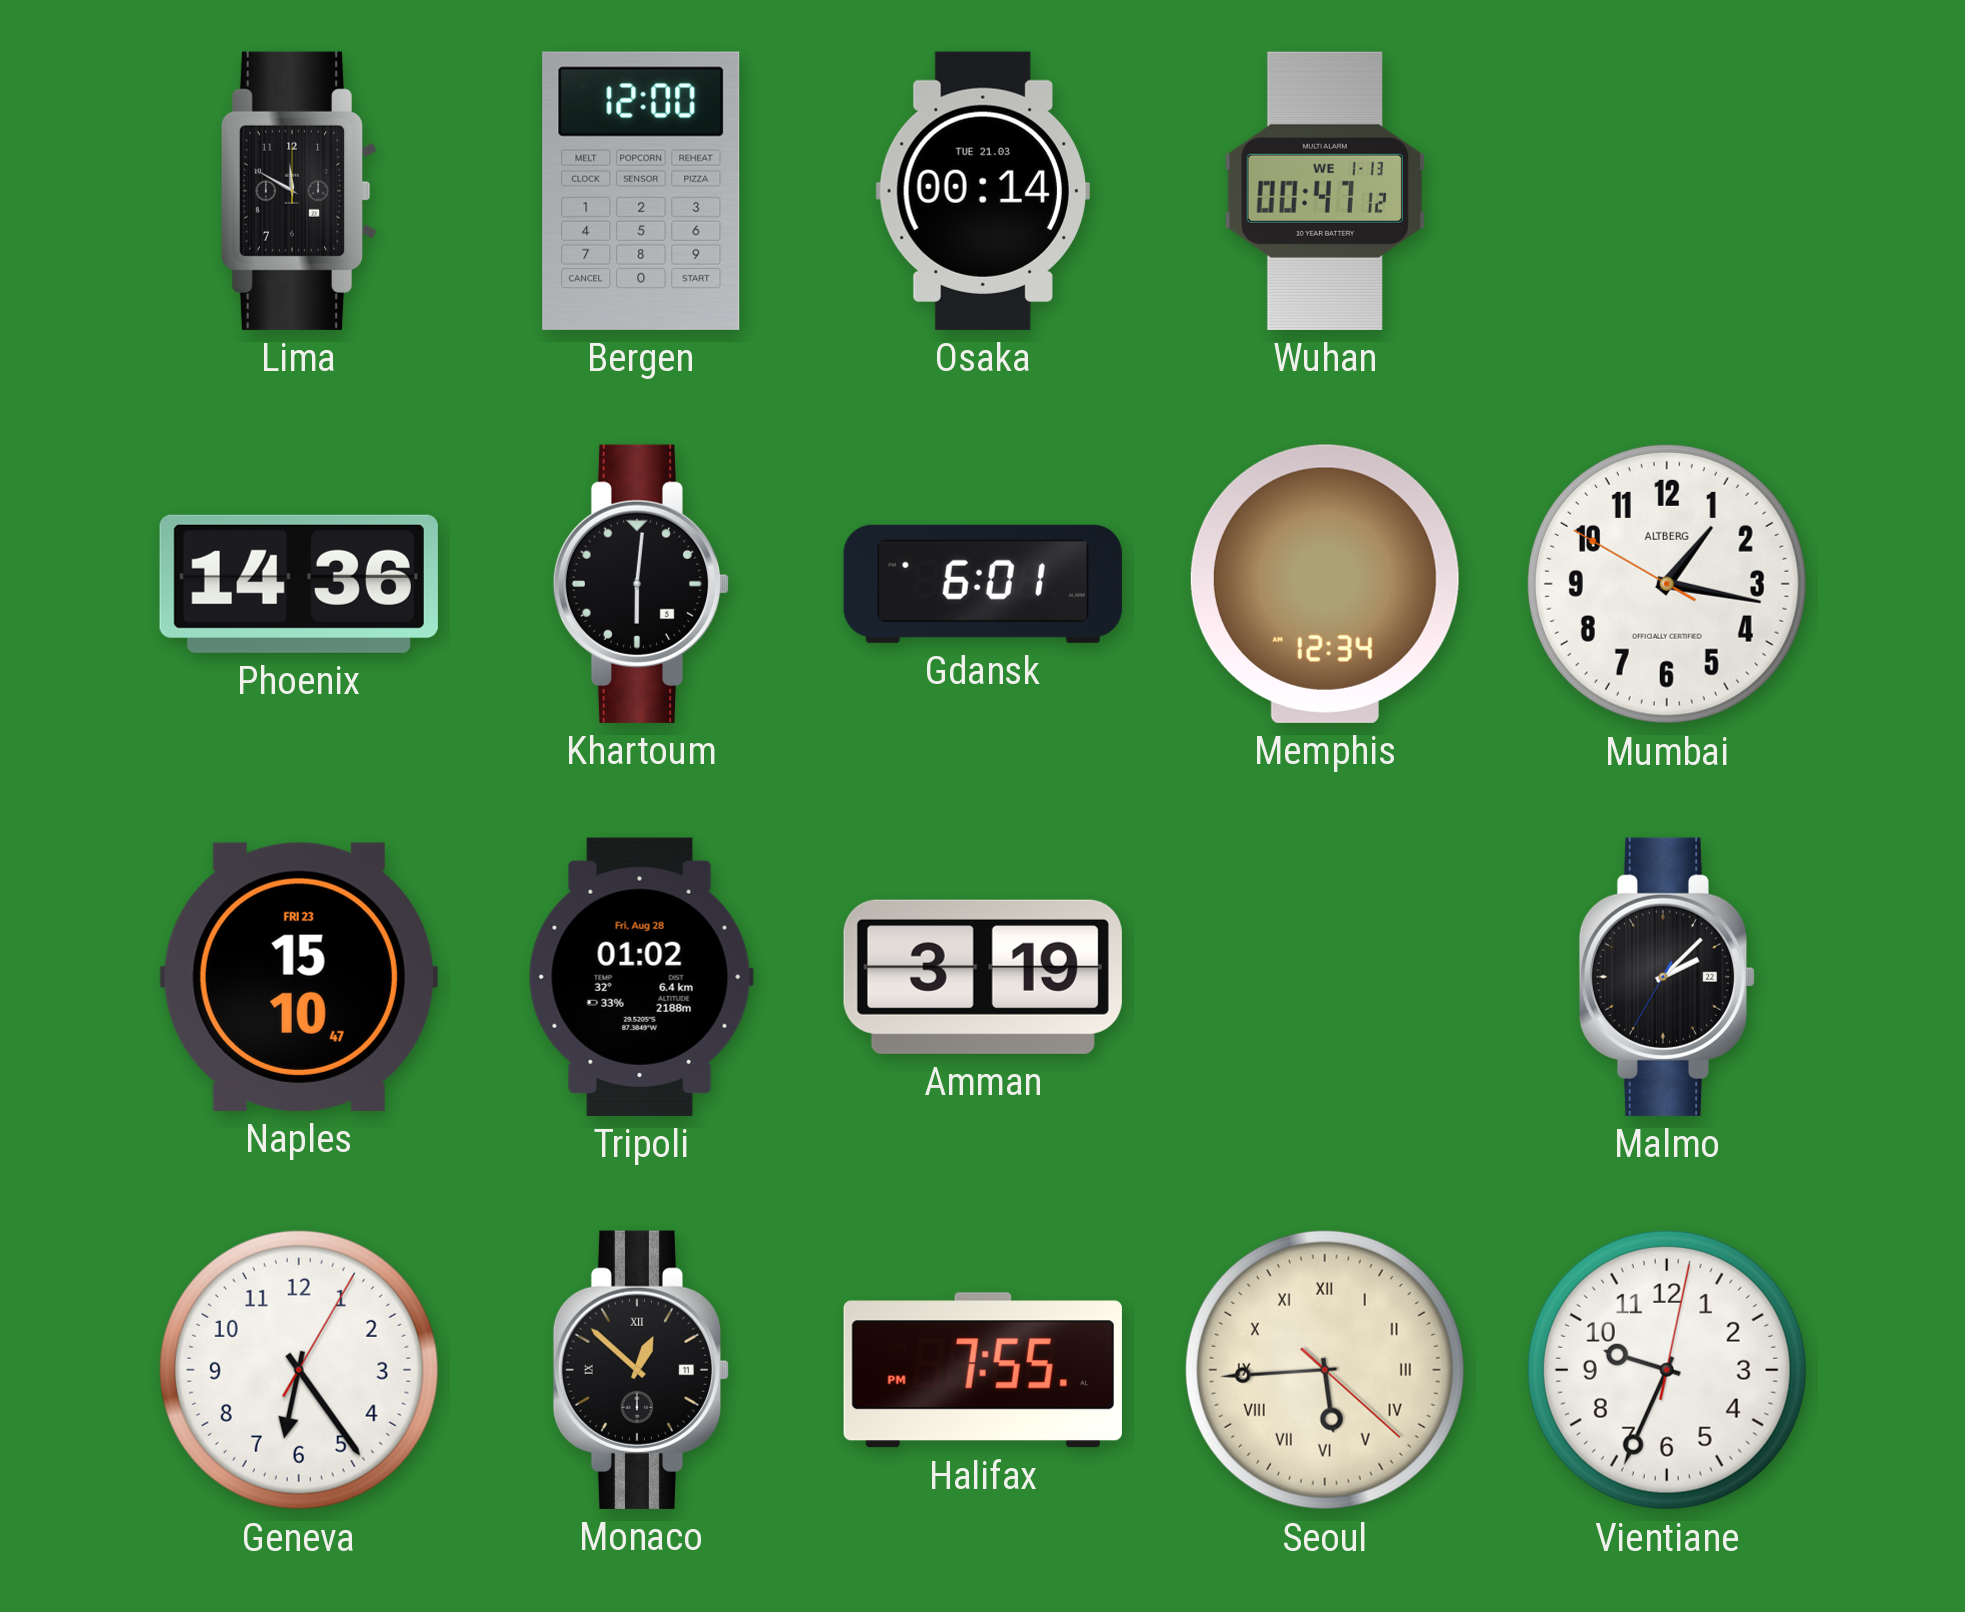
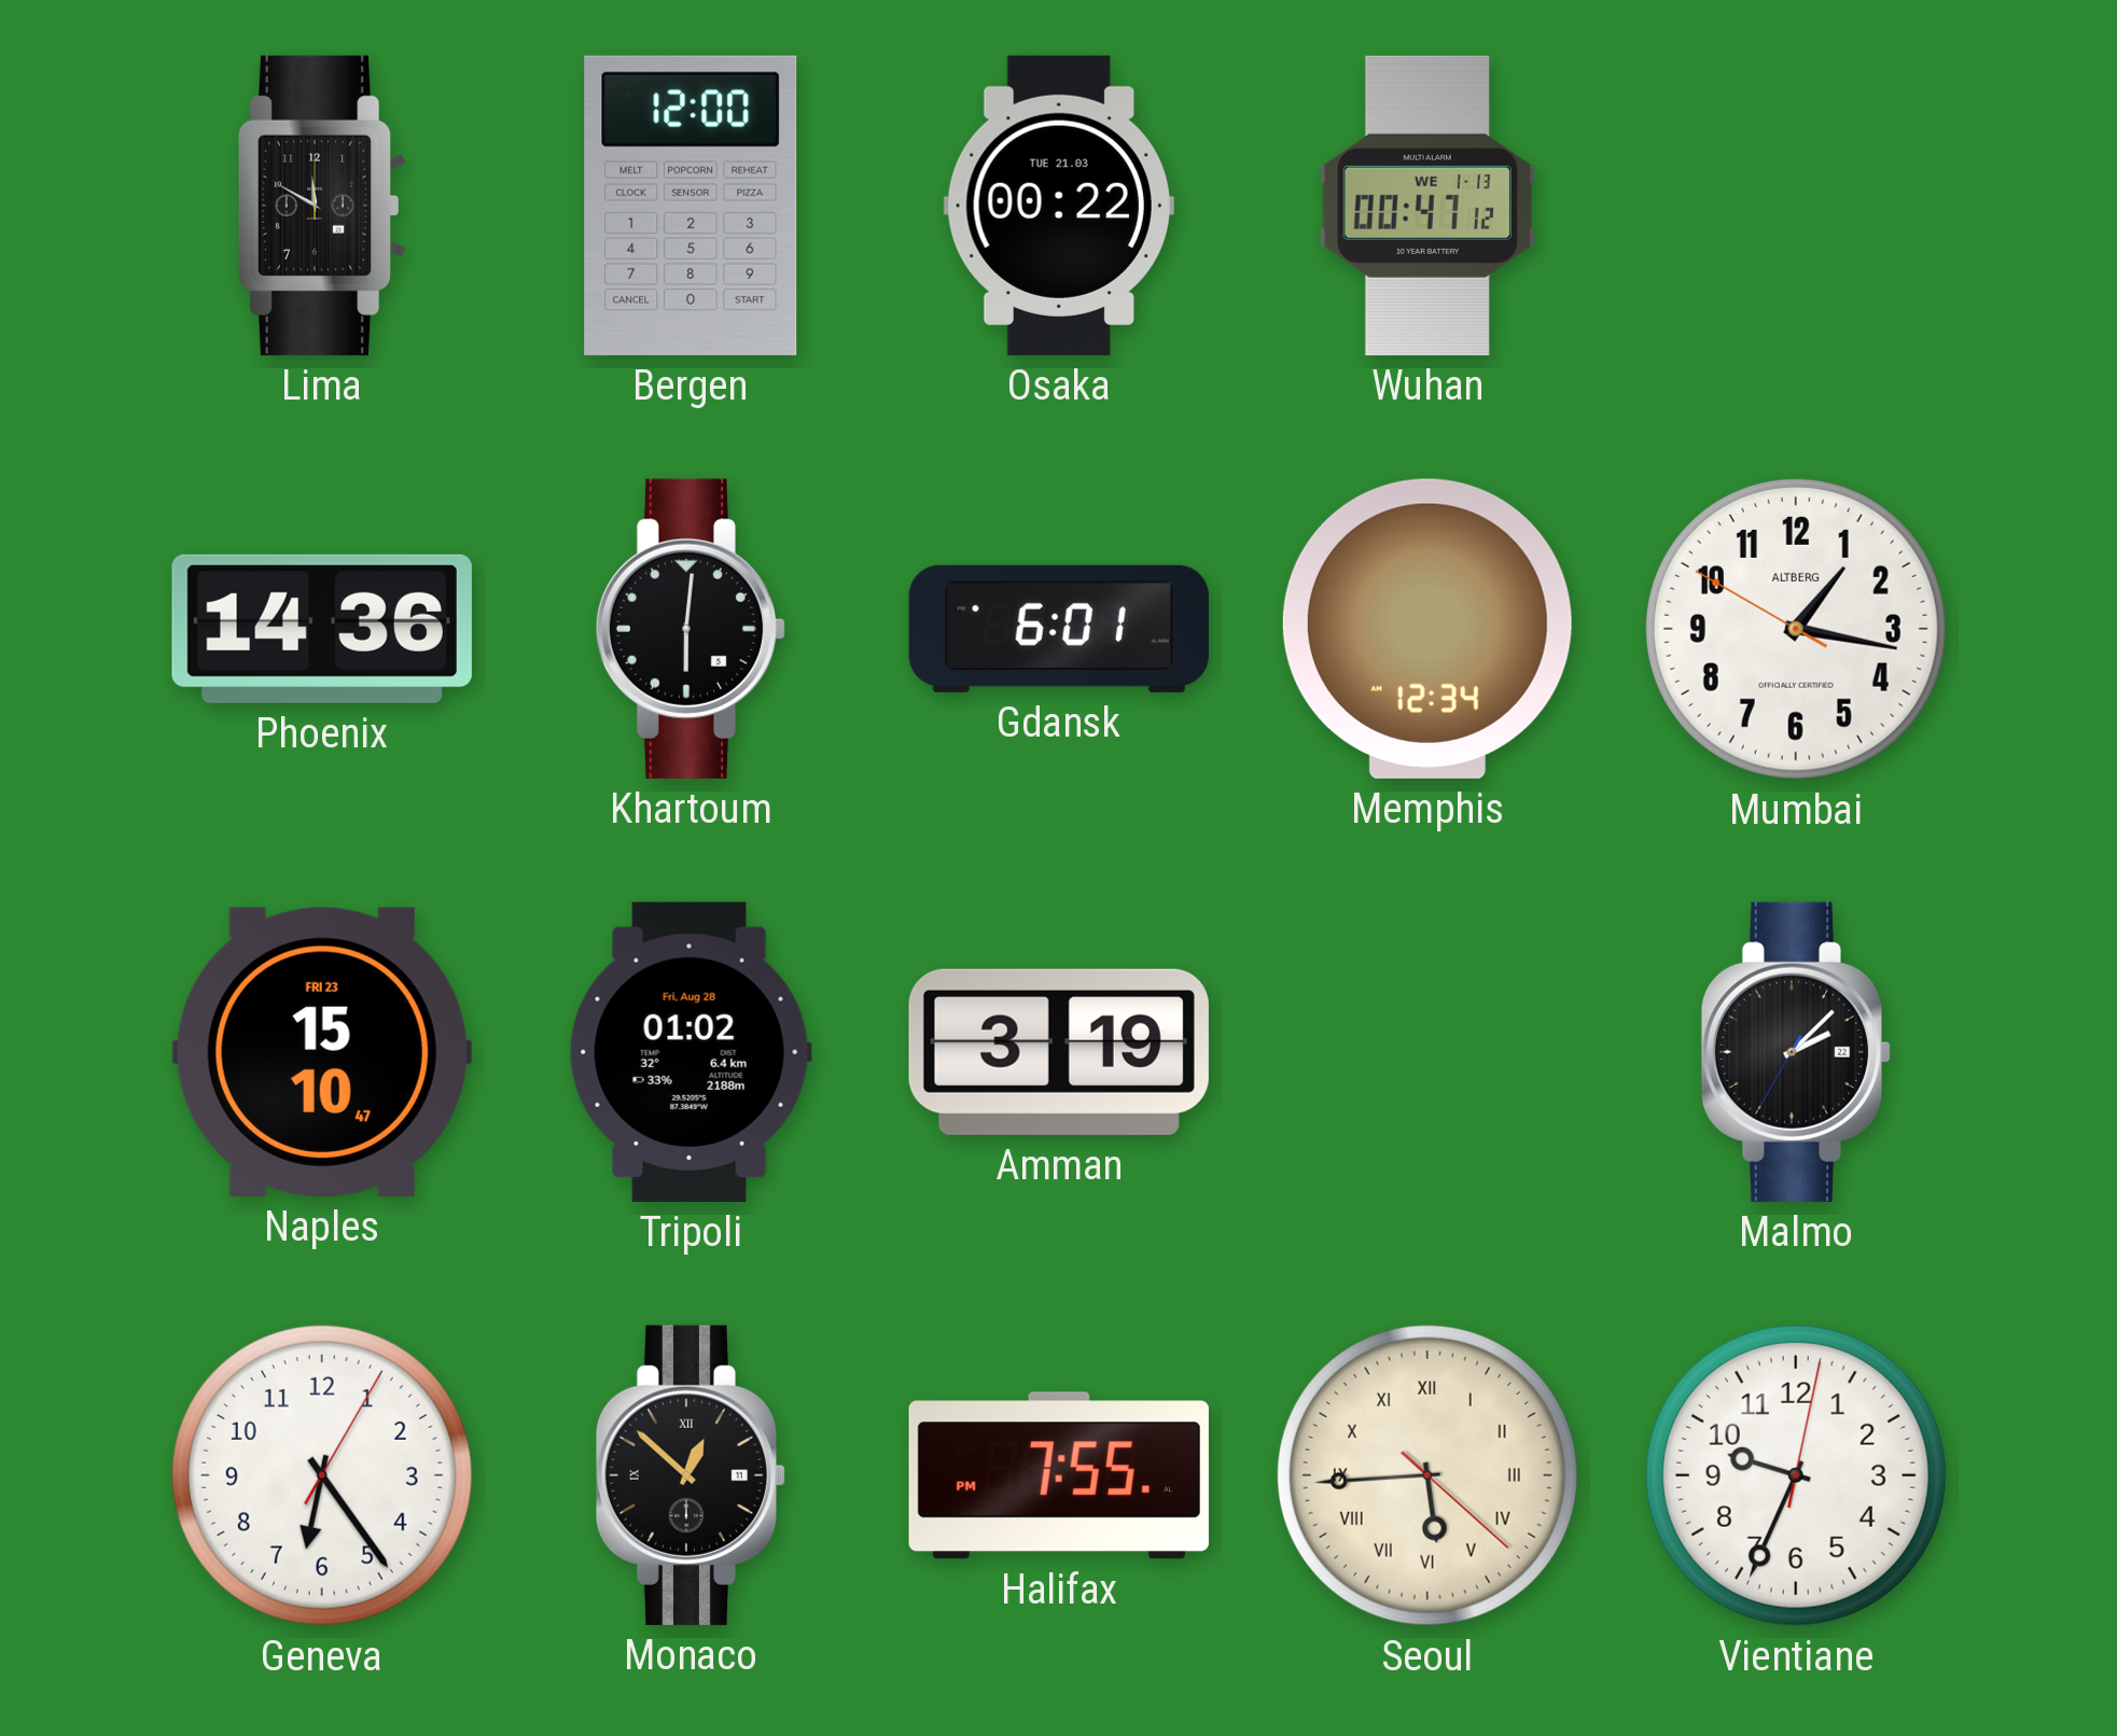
Osaka: 00:14 -> 00:22
